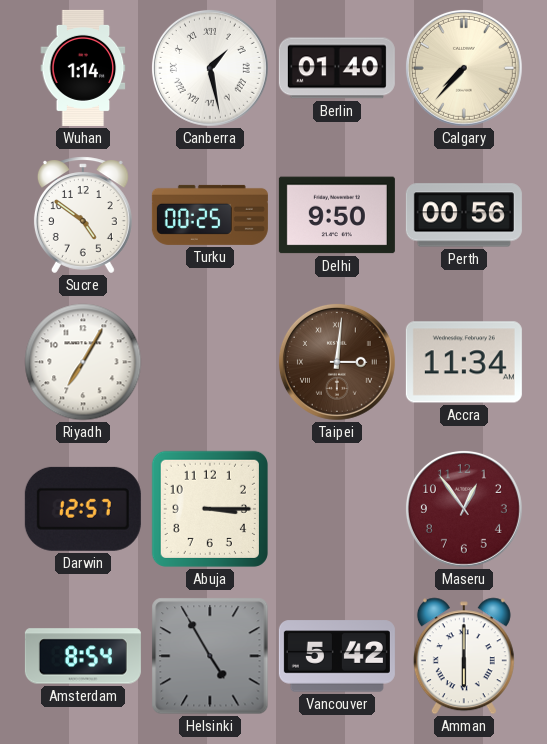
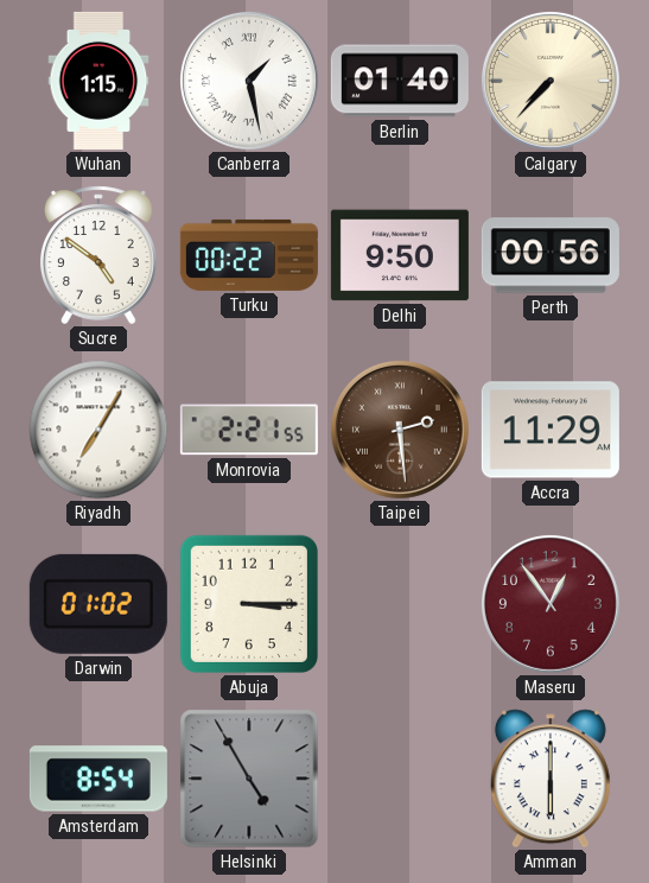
Wuhan: 1:14 -> 1:15
Turku: 00:25 -> 00:22
Monrovia: none -> 2:21
Taipei: 3:01 -> 2:29
Accra: 11:34 -> 11:29
Darwin: 12:57 -> 01:02
Vancouver: 5:42 -> none
